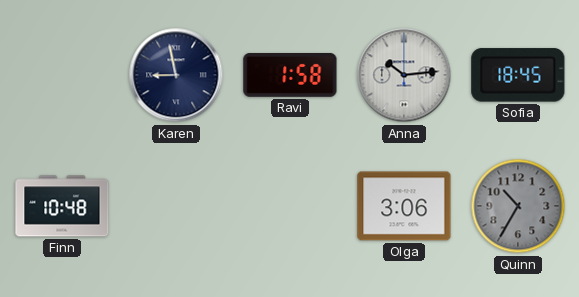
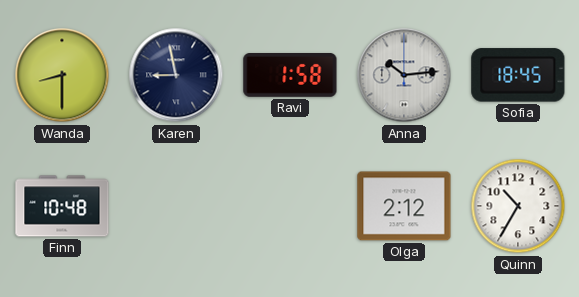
Wanda: none -> 8:30
Olga: 3:06 -> 2:12
Quinn dial: grey -> white
